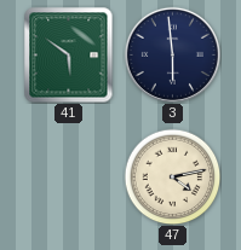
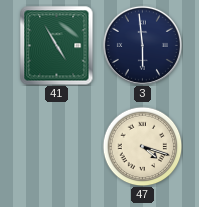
41: 5:51 -> 4:55
47: 4:13 -> 4:18
